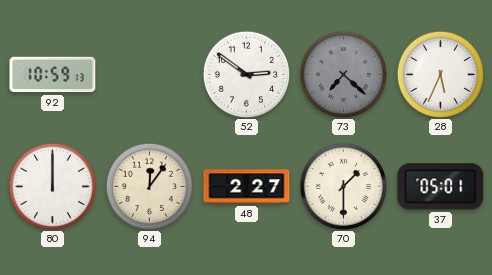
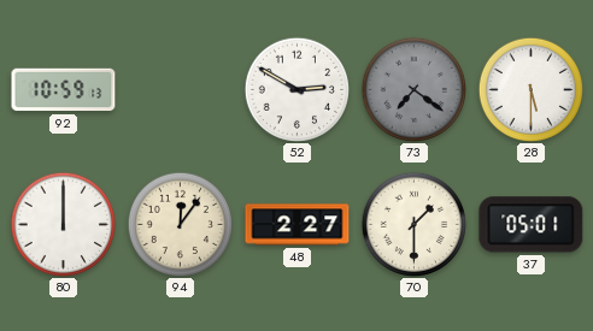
52: 2:51 -> 2:50
73: 7:22 -> 7:21
28: 5:34 -> 5:30
